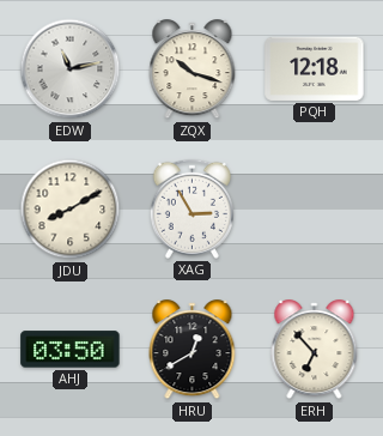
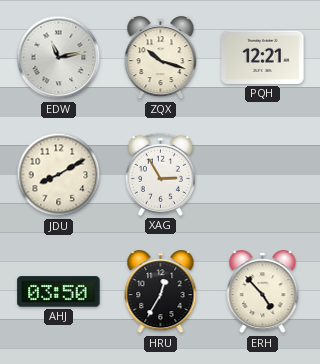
PQH: 12:18 -> 12:21
HRU: 12:40 -> 12:35
ERH: 6:53 -> 4:53
